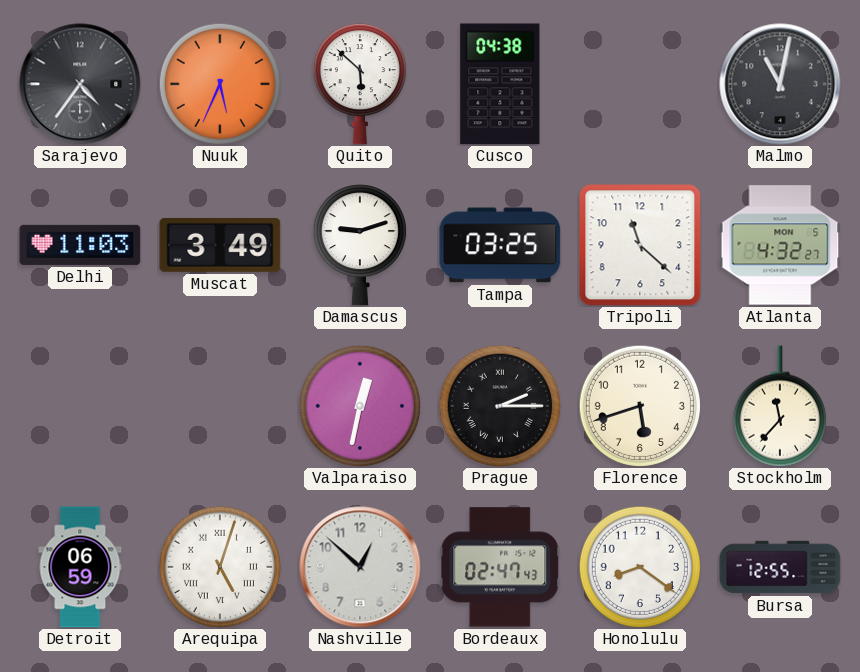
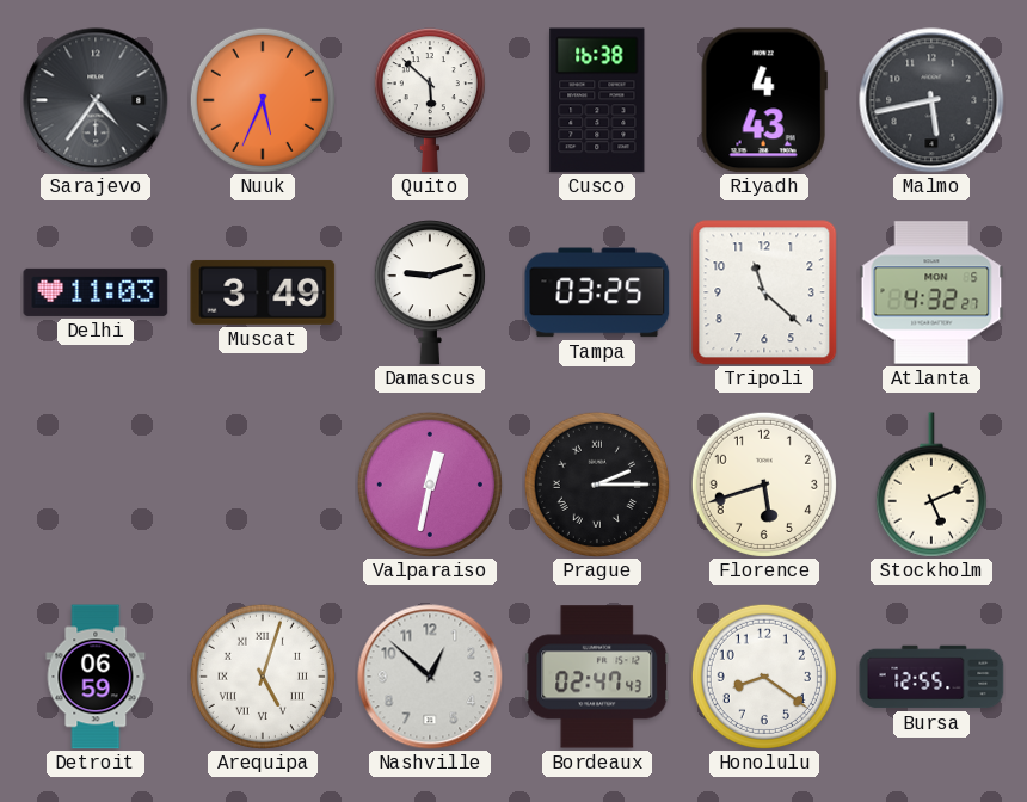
Cusco: 04:38 -> 16:38
Riyadh: none -> 4:43
Malmo: 11:02 -> 5:43
Stockholm: 11:37 -> 5:11
